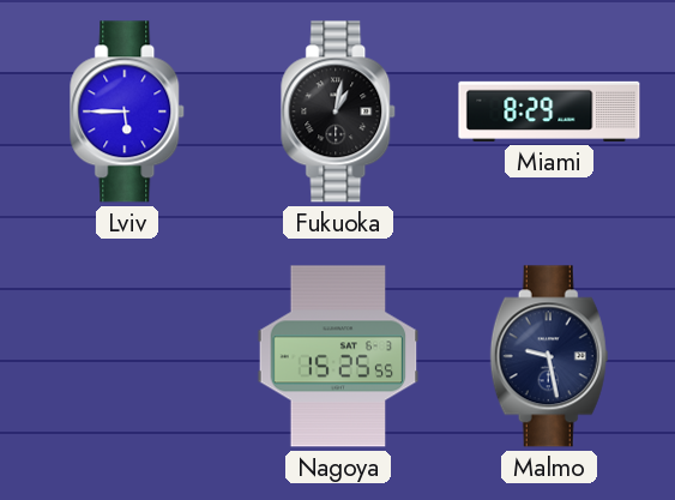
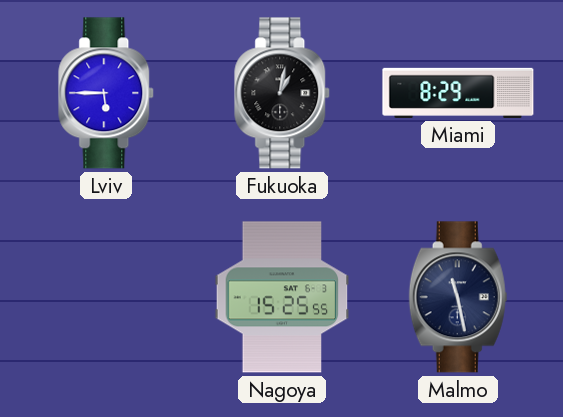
Malmo: 9:28 -> 11:28
